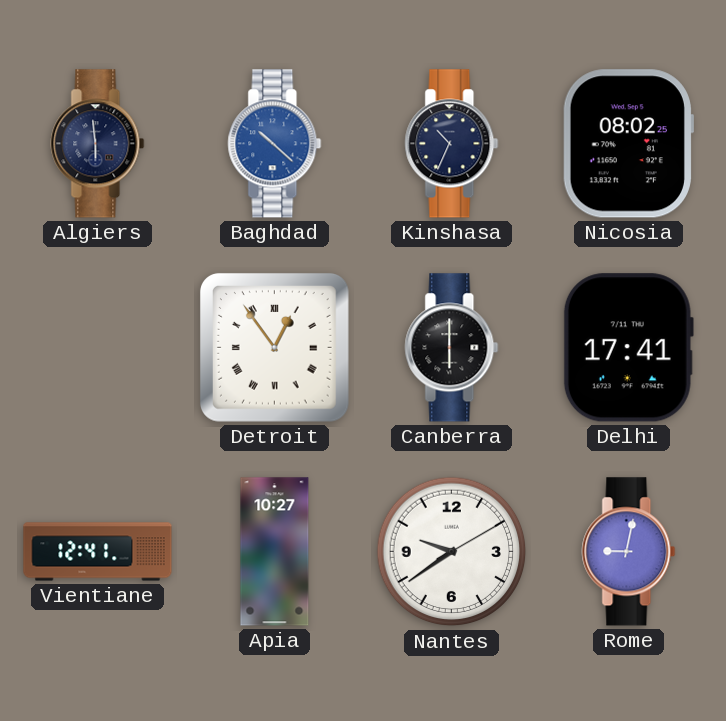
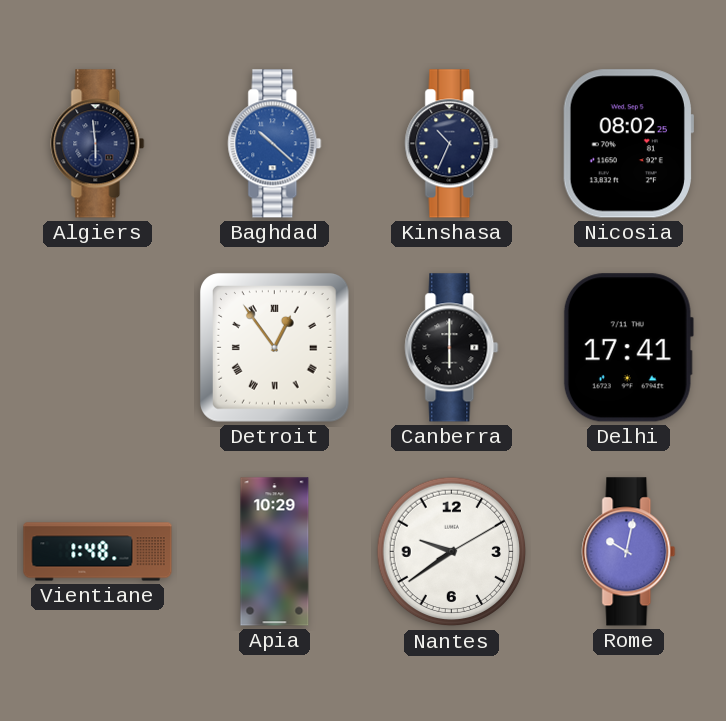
Vientiane: 12:41 -> 1:48
Apia: 10:27 -> 10:29
Rome: 9:02 -> 10:02
